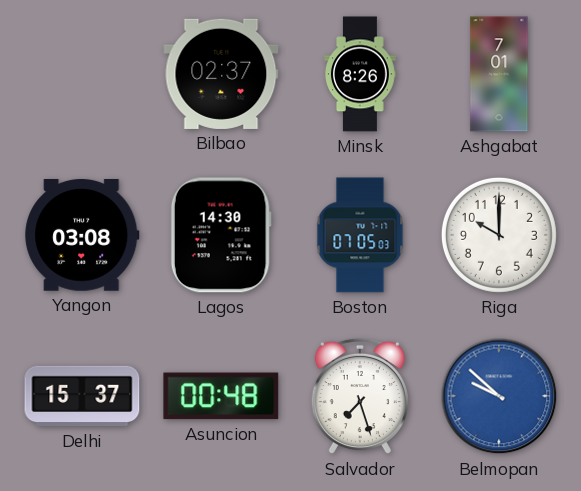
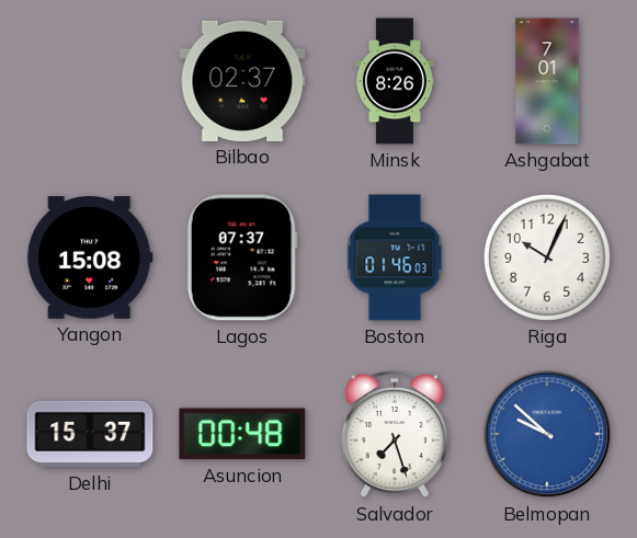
Yangon: 03:08 -> 15:08
Lagos: 14:30 -> 07:37
Boston: 07:05 -> 01:46
Riga: 10:00 -> 10:04
